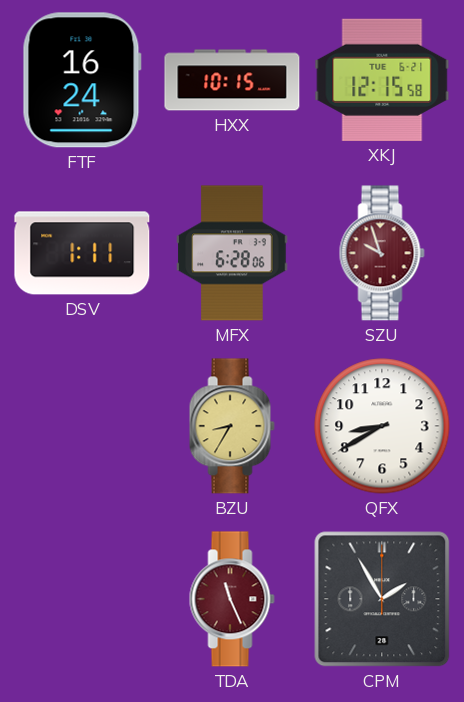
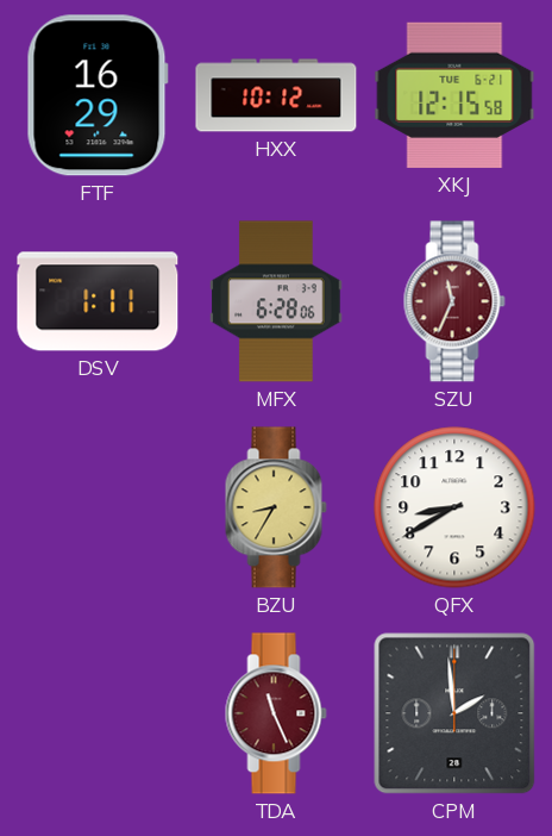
FTF: 16:24 -> 16:29
HXX: 10:15 -> 10:12
SZU: 9:57 -> 11:34
CPM: 1:55 -> 1:59
